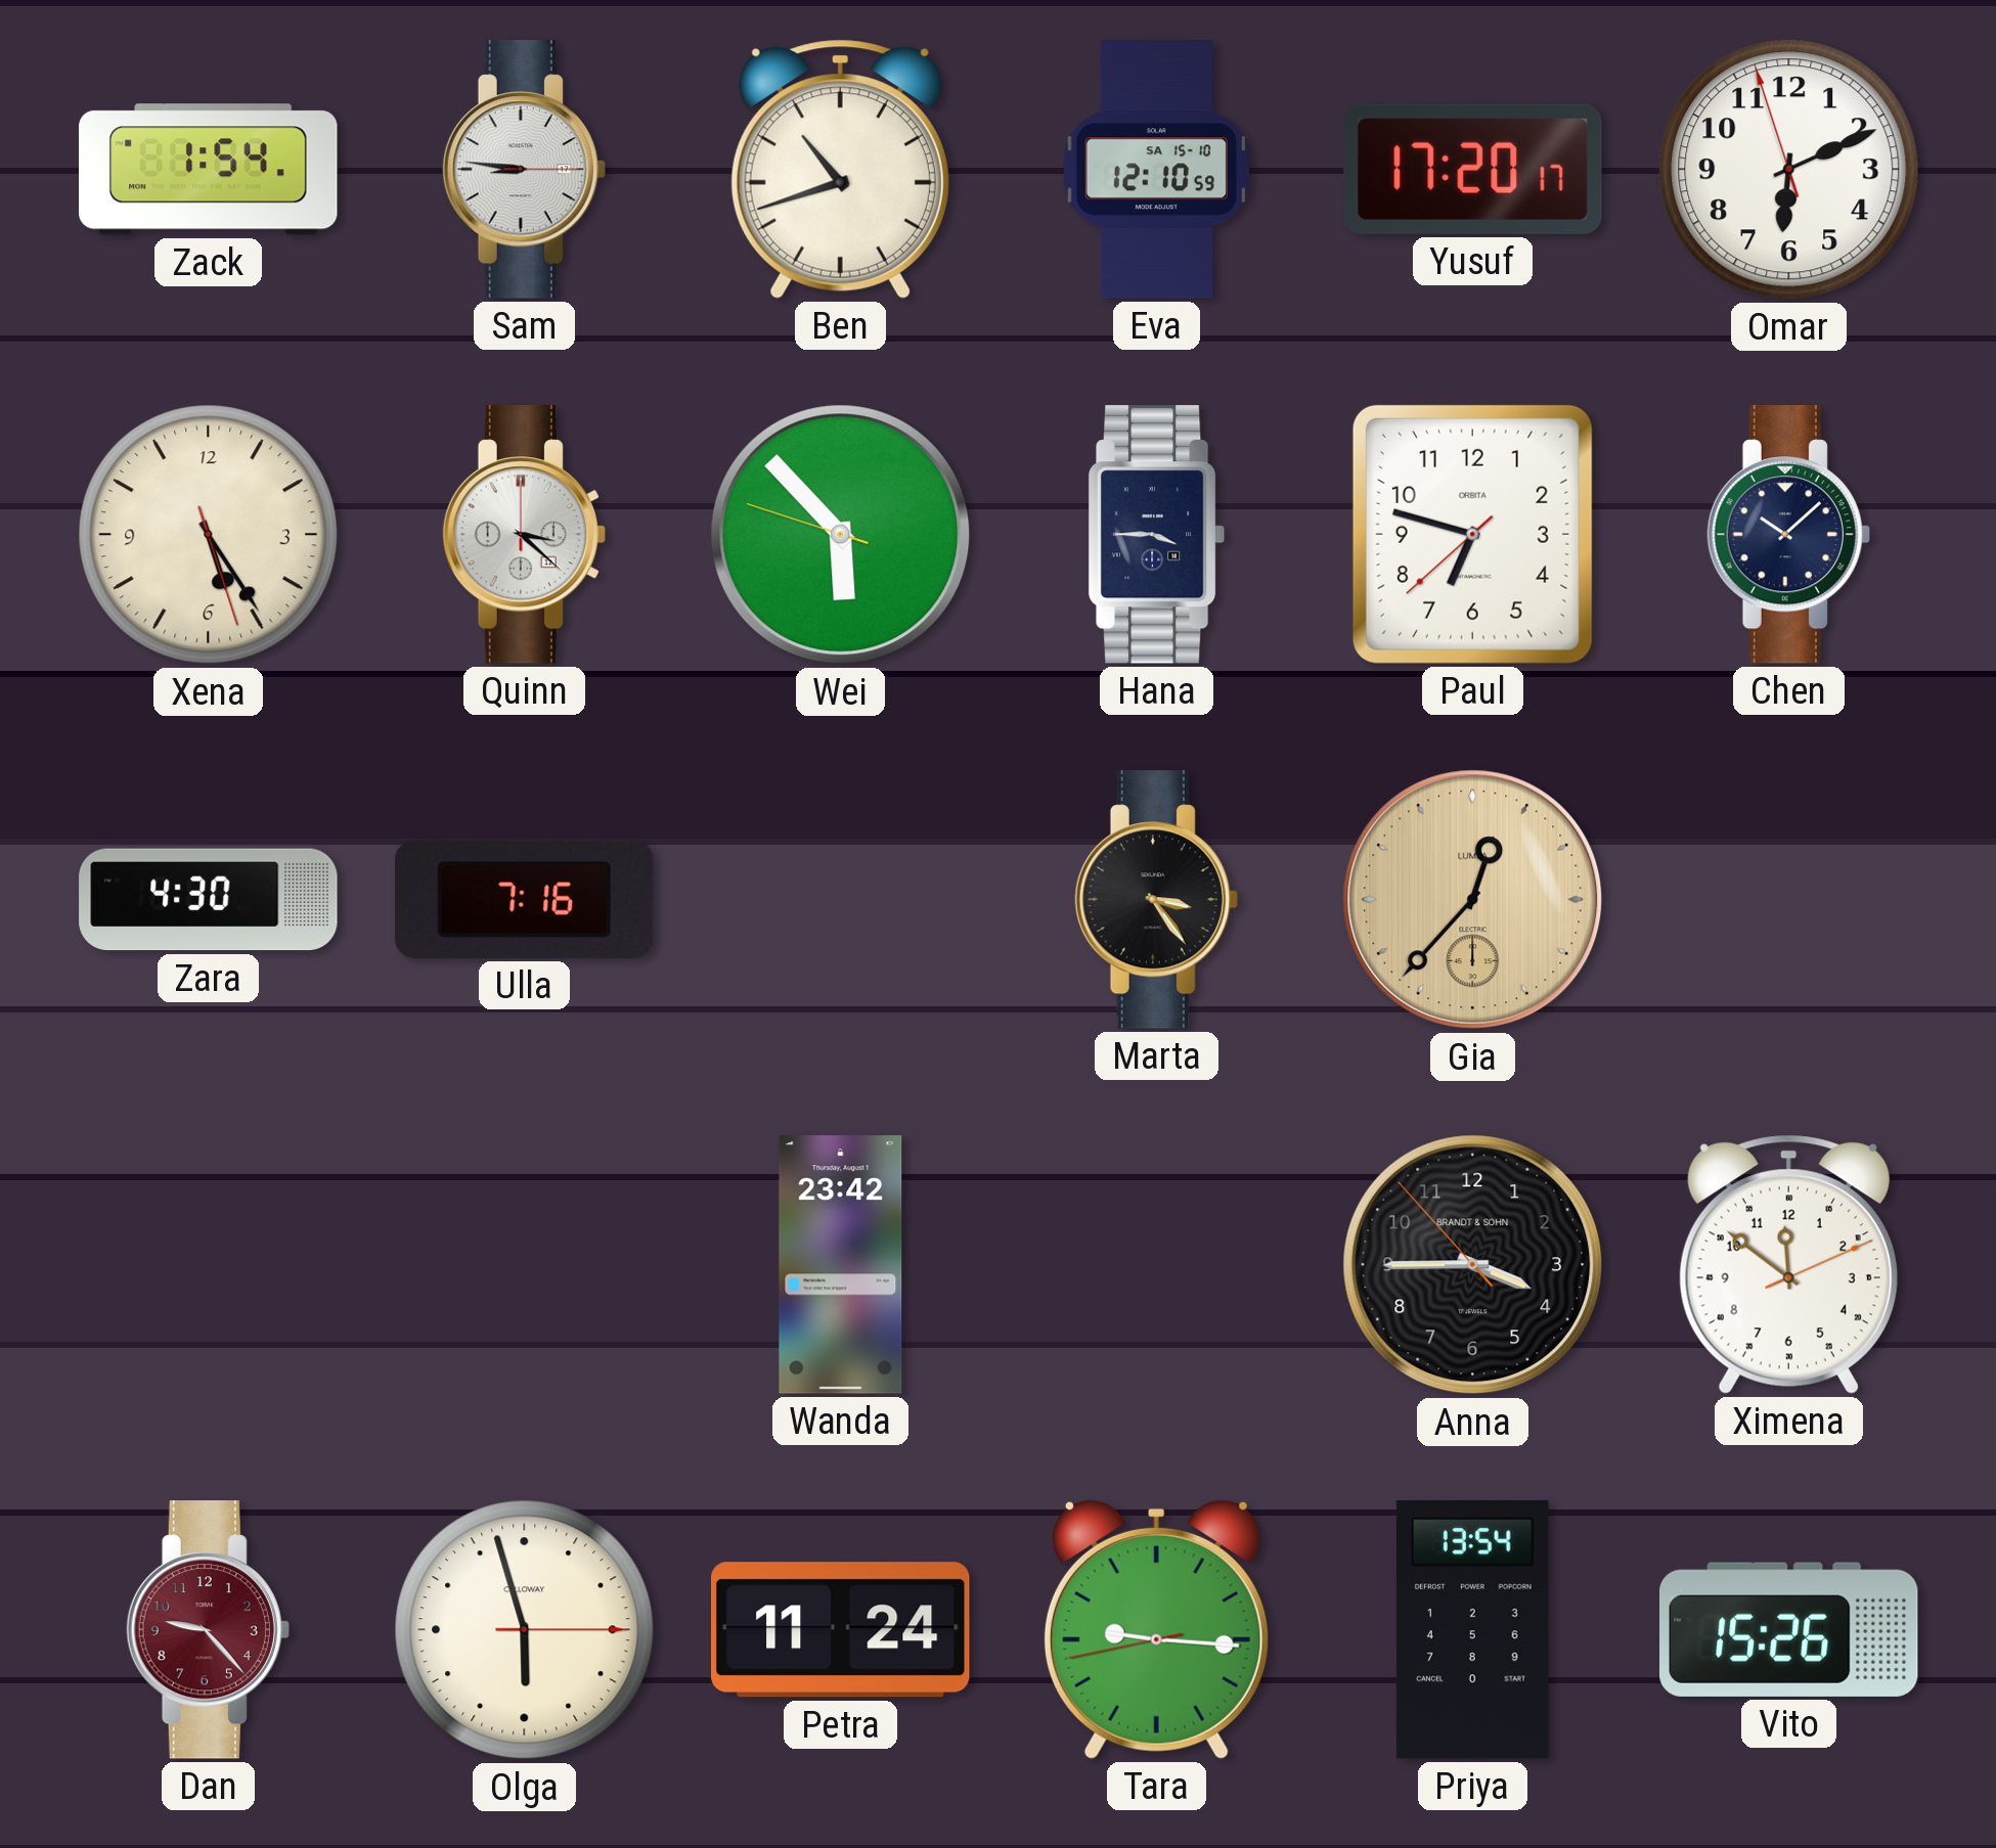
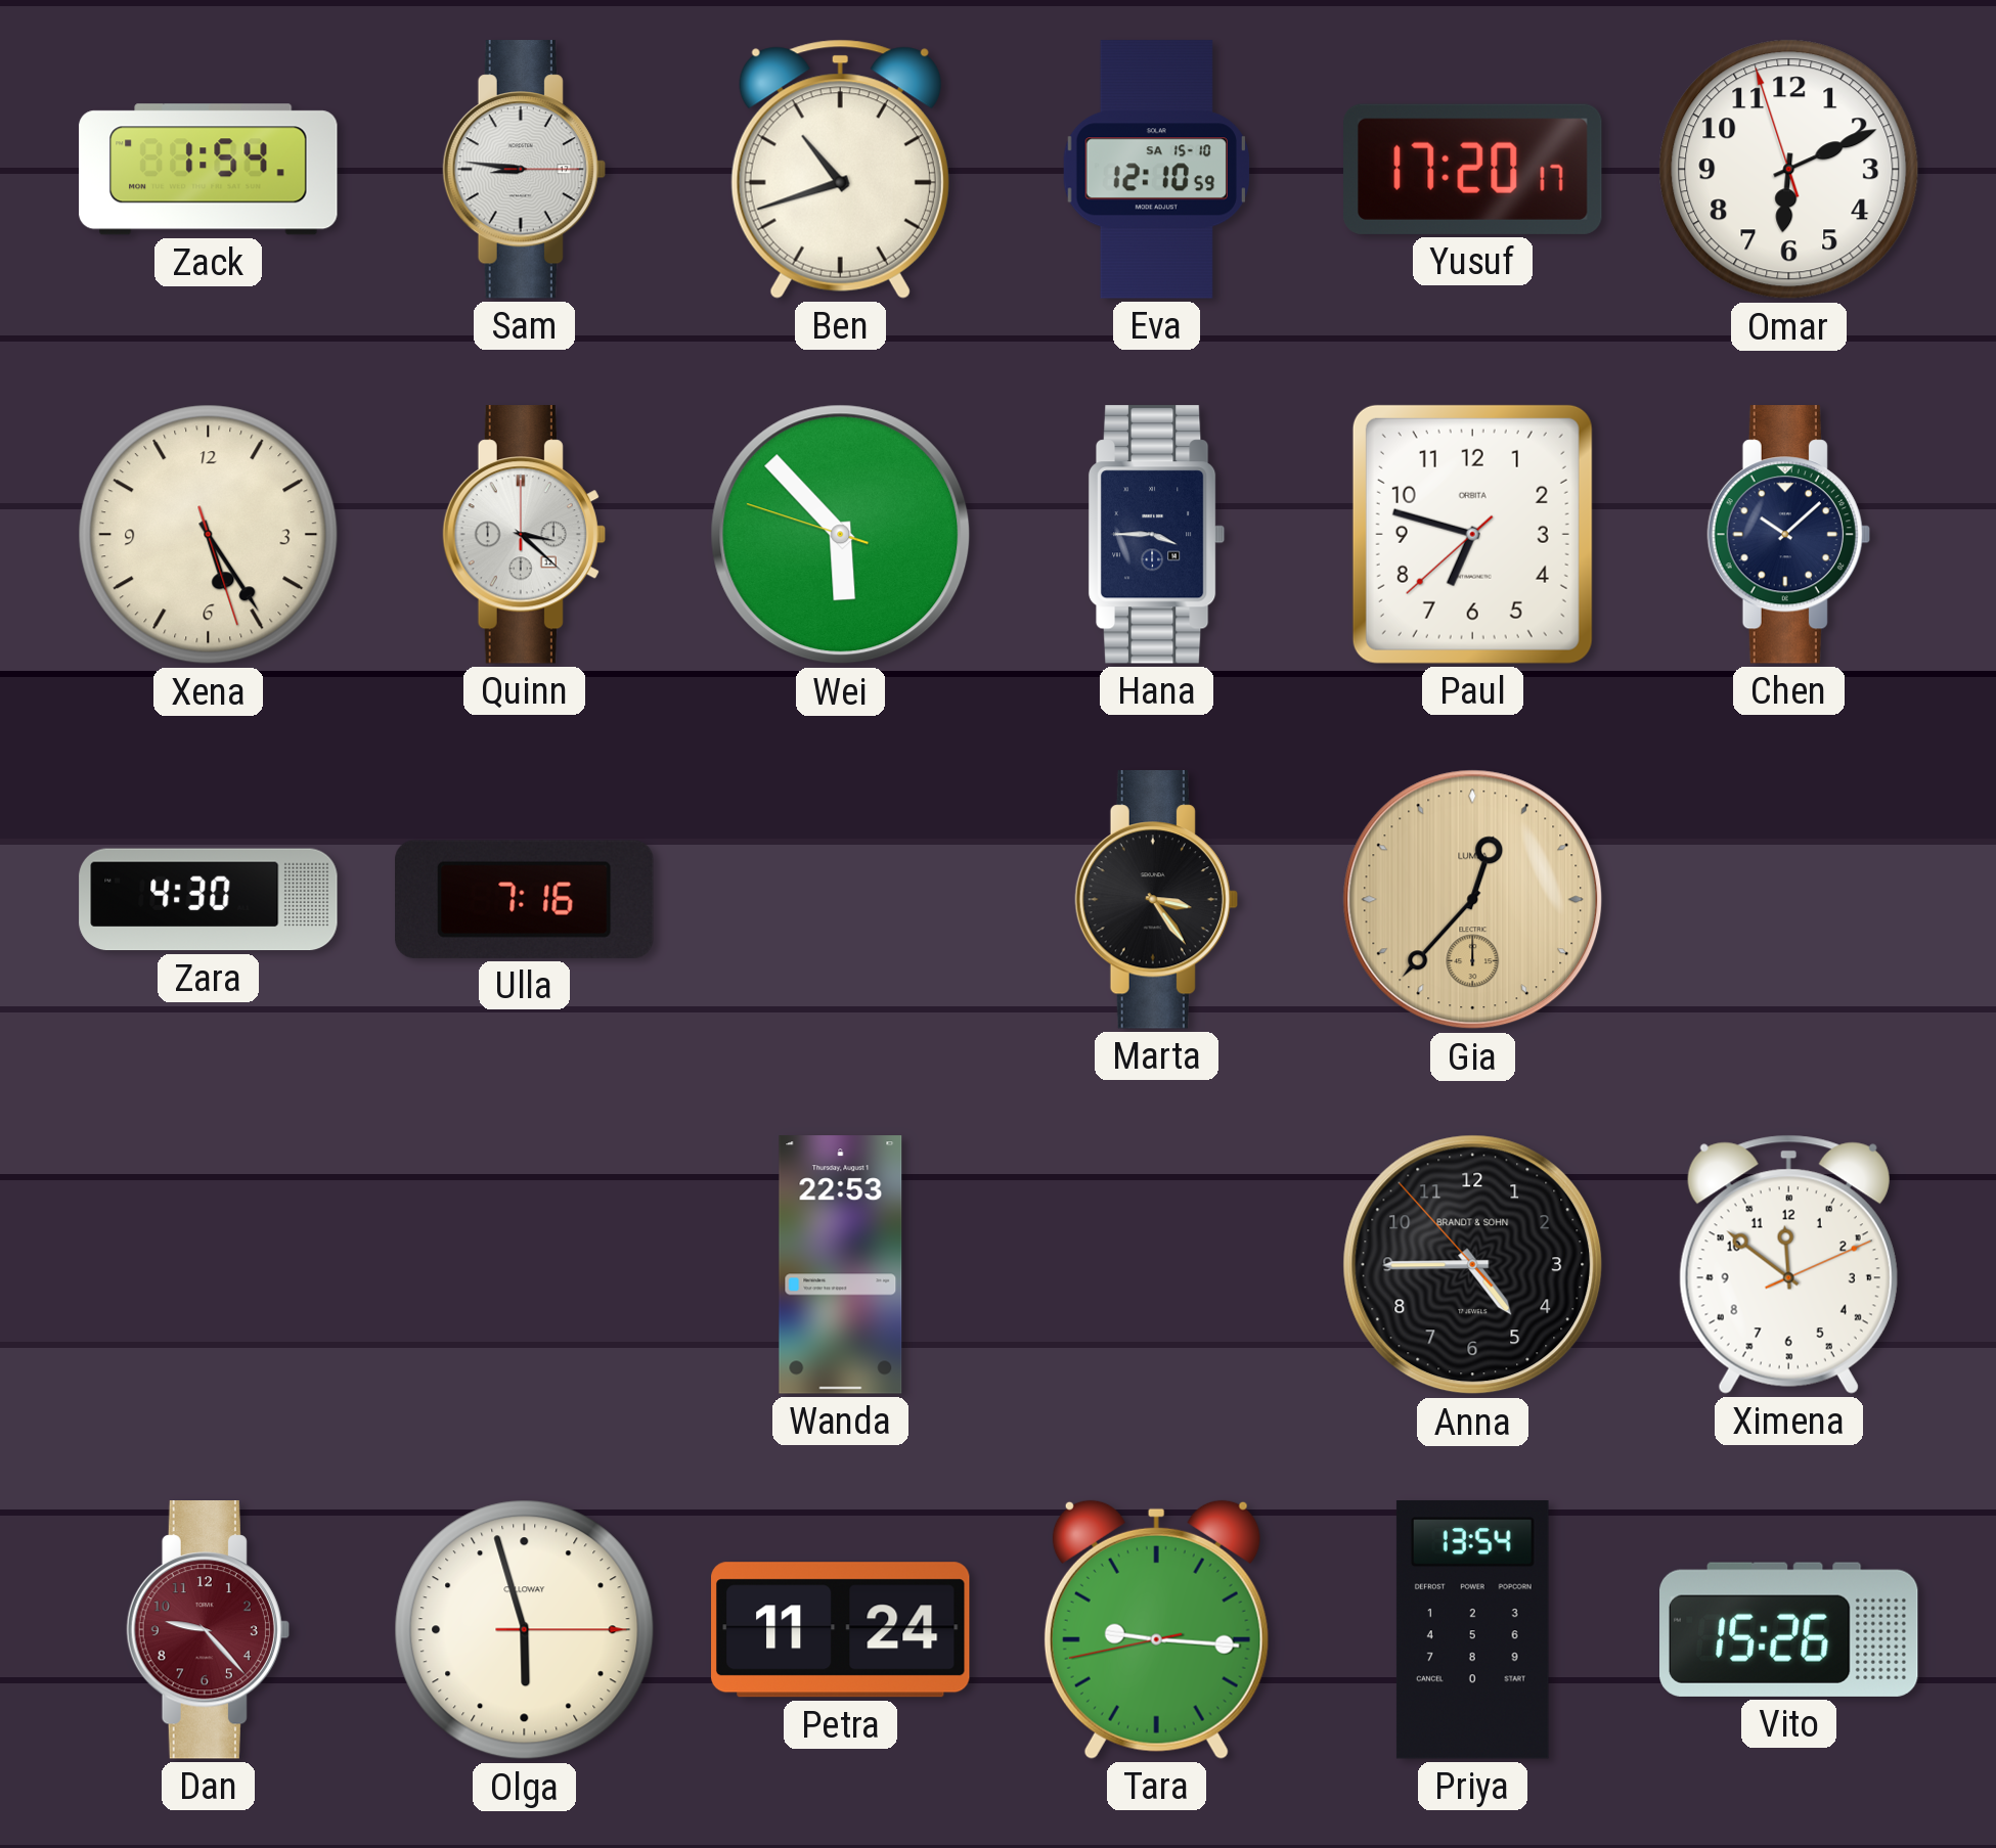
Wanda: 23:42 -> 22:53
Anna: 3:44 -> 4:44
